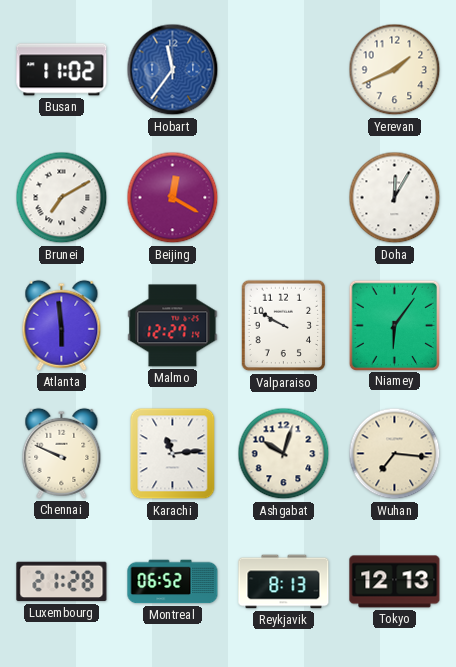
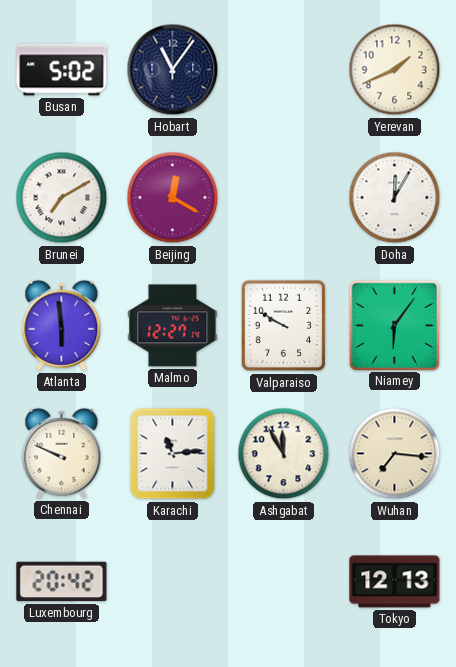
Busan: 11:02 -> 5:02
Hobart: 11:36 -> 11:06
Hobart dial: blue -> navy
Ashgabat: 10:03 -> 11:55
Luxembourg: 21:28 -> 20:42
Montreal: 06:52 -> none
Reykjavik: 8:13 -> none
